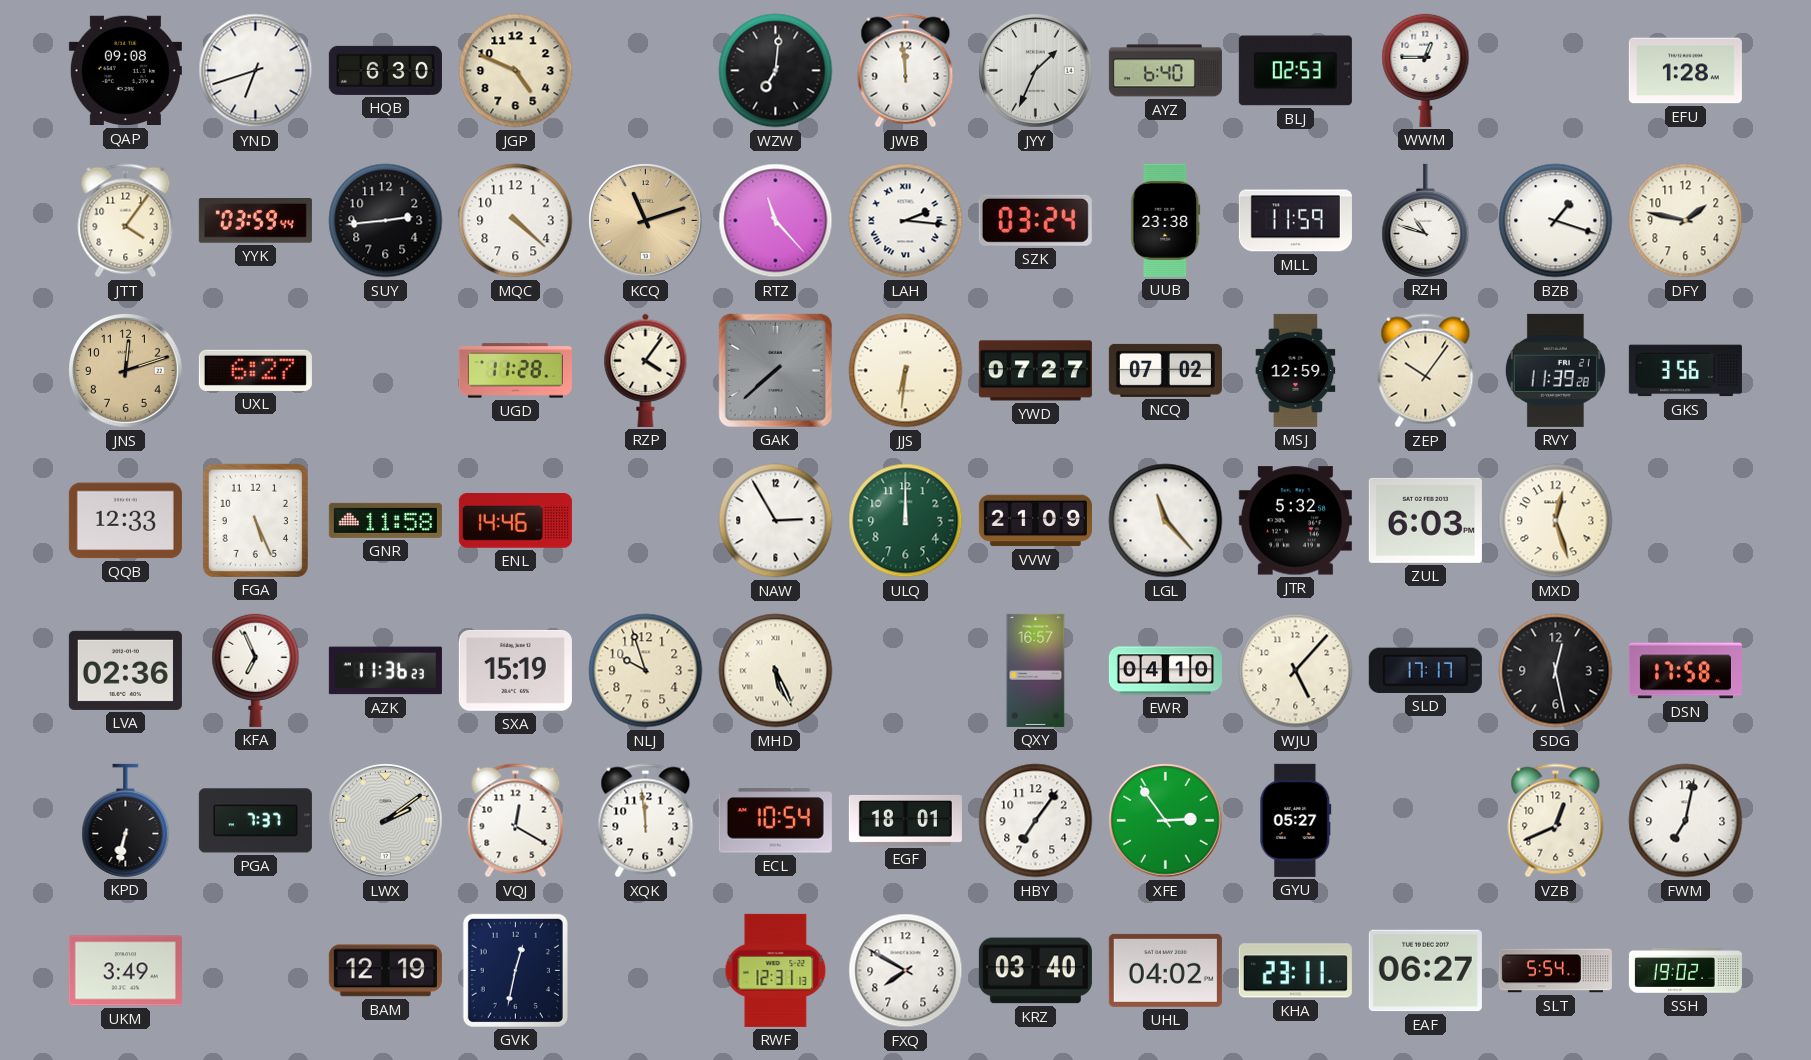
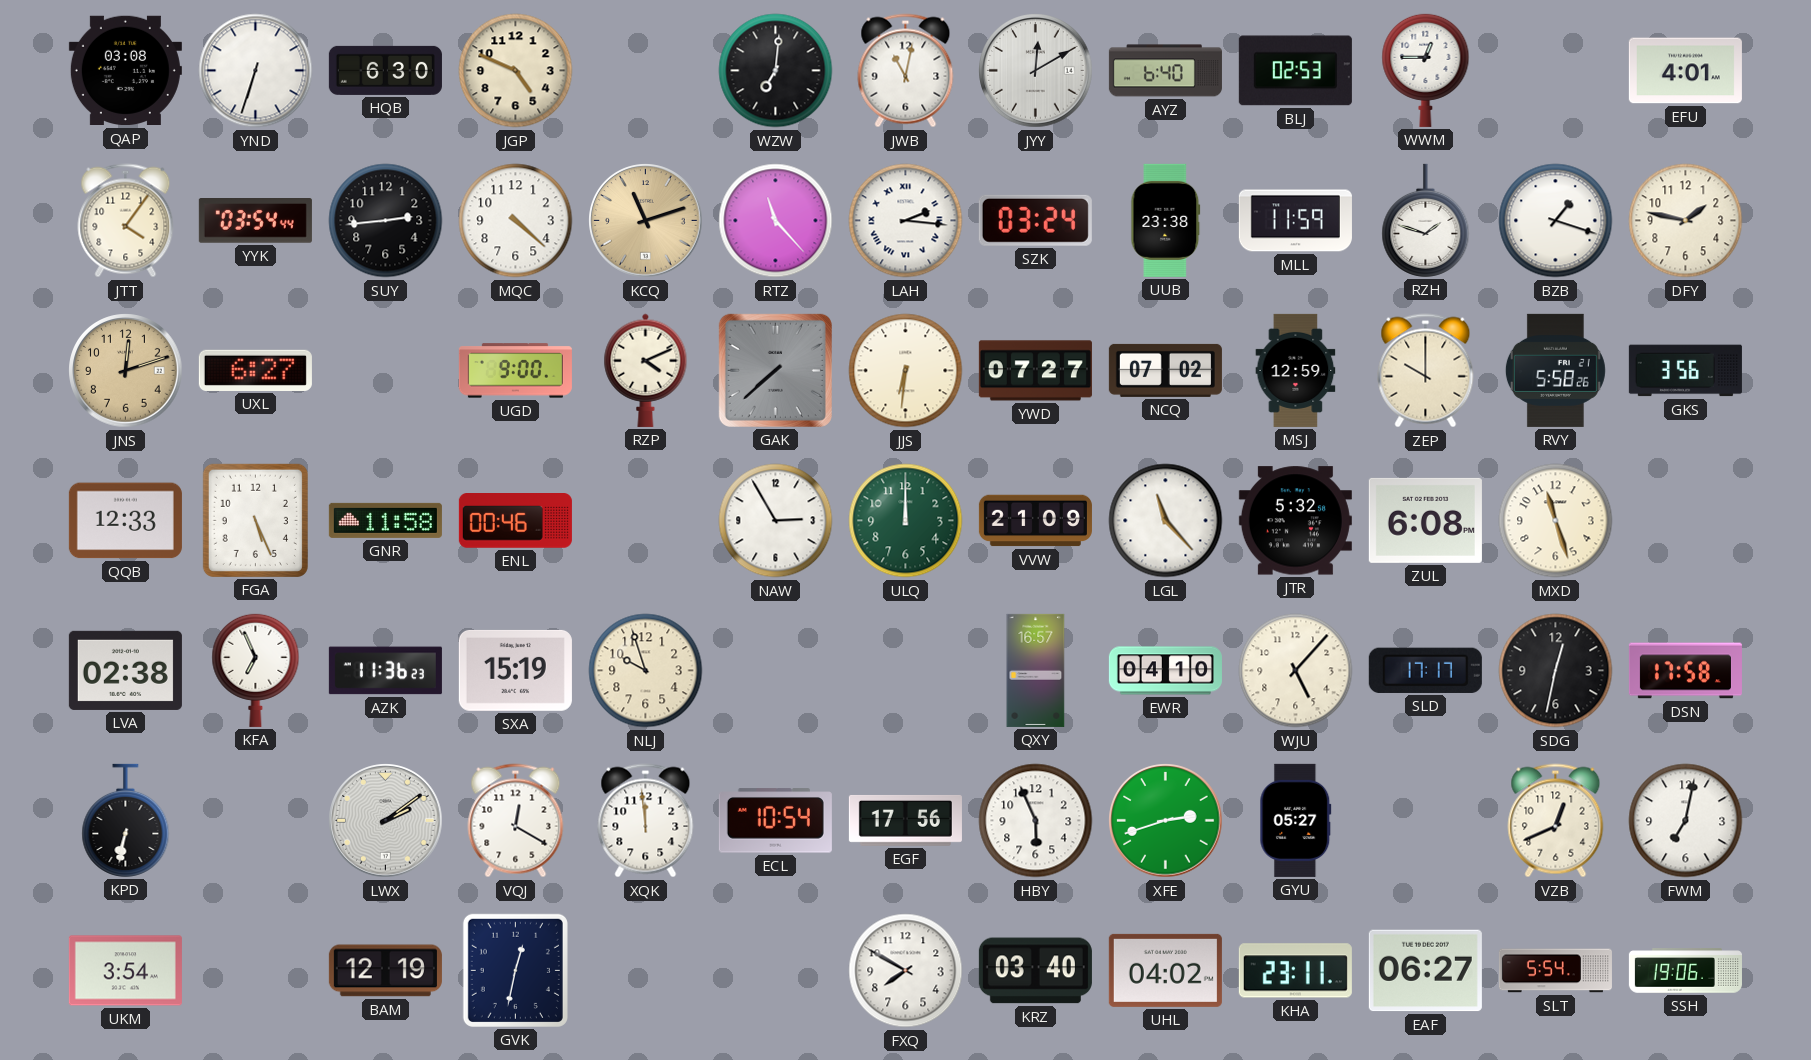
QAP: 09:08 -> 03:08
YND: 6:42 -> 6:33
JWB: 11:59 -> 11:02
JYY: 1:34 -> 12:10
EFU: 1:28 -> 4:01
YYK: 03:59 -> 03:54
RZH: 10:48 -> 1:48
UGD: 11:28 -> 9:00
RZP: 4:06 -> 4:11
ZEP: 10:06 -> 10:00
RVY: 11:39 -> 5:58
ENL: 14:46 -> 00:46
ZUL: 6:03 -> 6:08
MXD: 12:27 -> 11:27
LVA: 02:36 -> 02:38
MHD: 5:26 -> none
SDG: 12:28 -> 12:32
PGA: 7:37 -> none
EGF: 18:01 -> 17:56
HBY: 7:06 -> 5:56
XFE: 2:54 -> 2:42
UKM: 3:49 -> 3:54
RWF: 12:31 -> none
SSH: 19:02 -> 19:06
